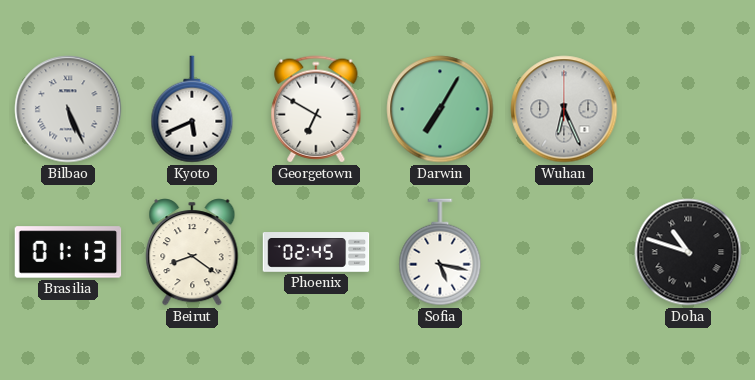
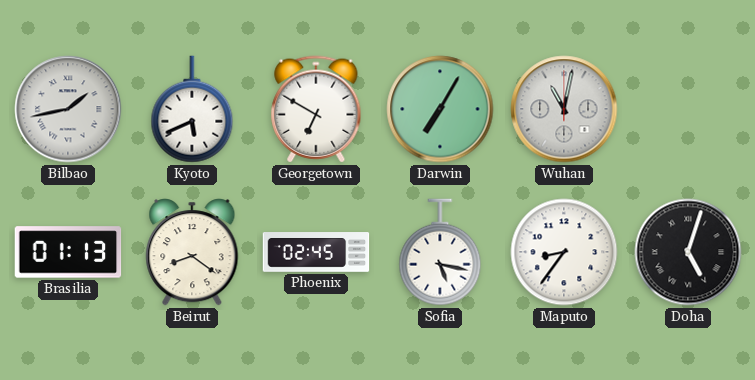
Bilbao: 5:26 -> 1:43
Wuhan: 6:26 -> 11:02
Maputo: none -> 8:36
Doha: 10:48 -> 5:03
